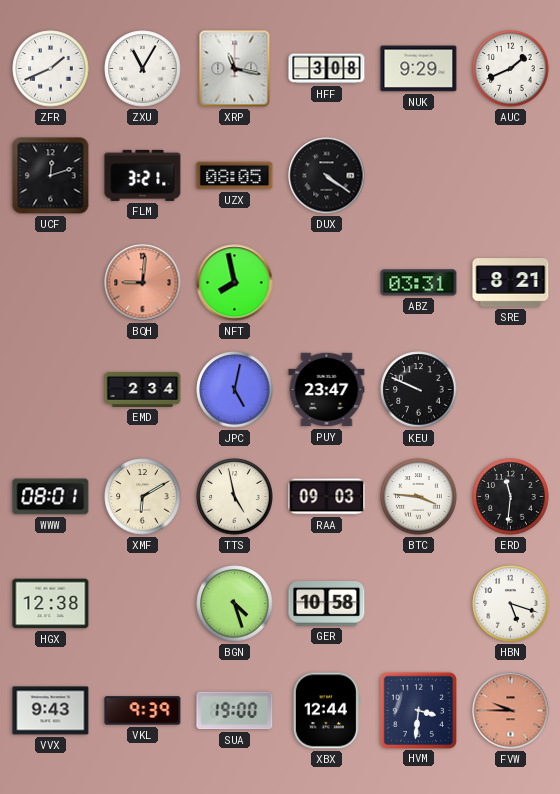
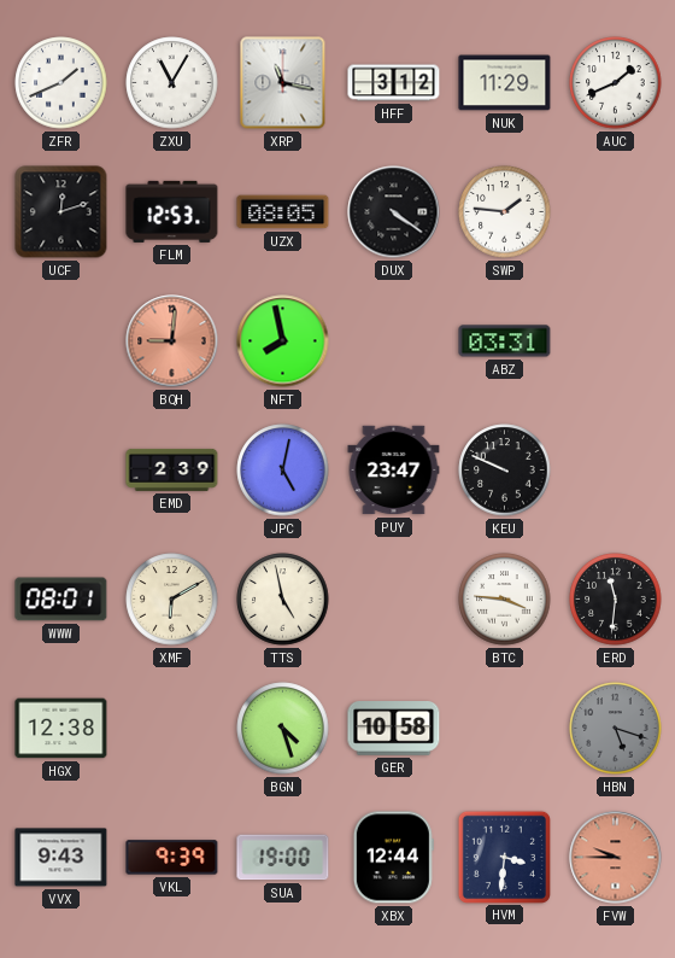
HFF: 3:08 -> 3:12
NUK: 9:29 -> 11:29
FLM: 3:21 -> 12:53
SWP: none -> 1:46
SRE: 8:21 -> none
EMD: 2:34 -> 2:39
RAA: 09:03 -> none
HBN dial: white -> grey
